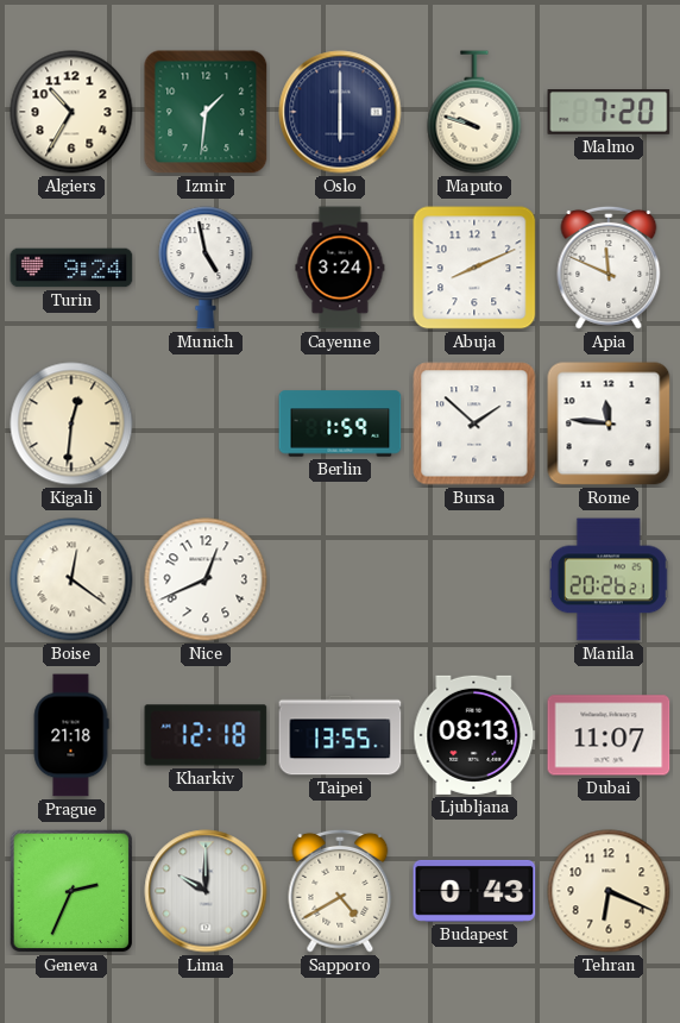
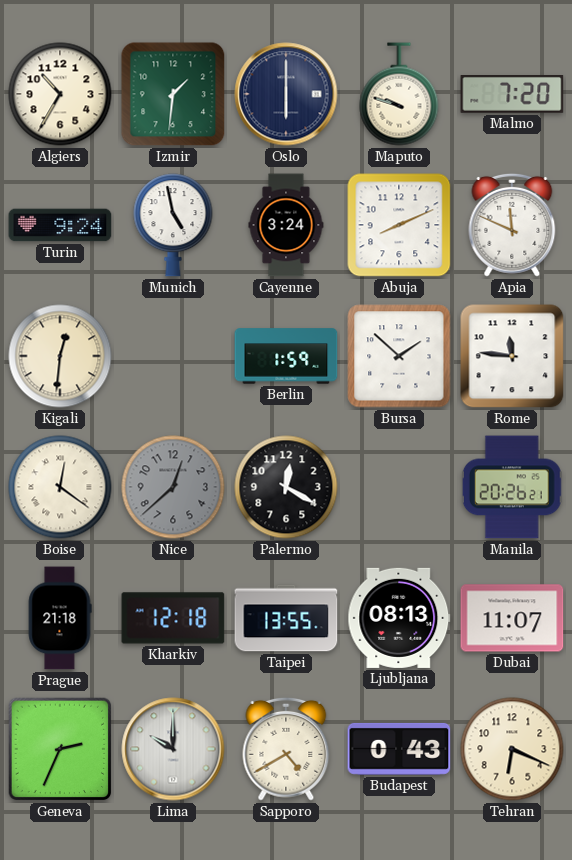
Nice: 12:41 -> 12:38
Nice dial: white -> grey
Palermo: none -> 12:20
